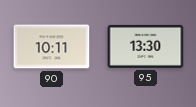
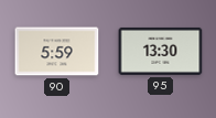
90: 10:11 -> 5:59
